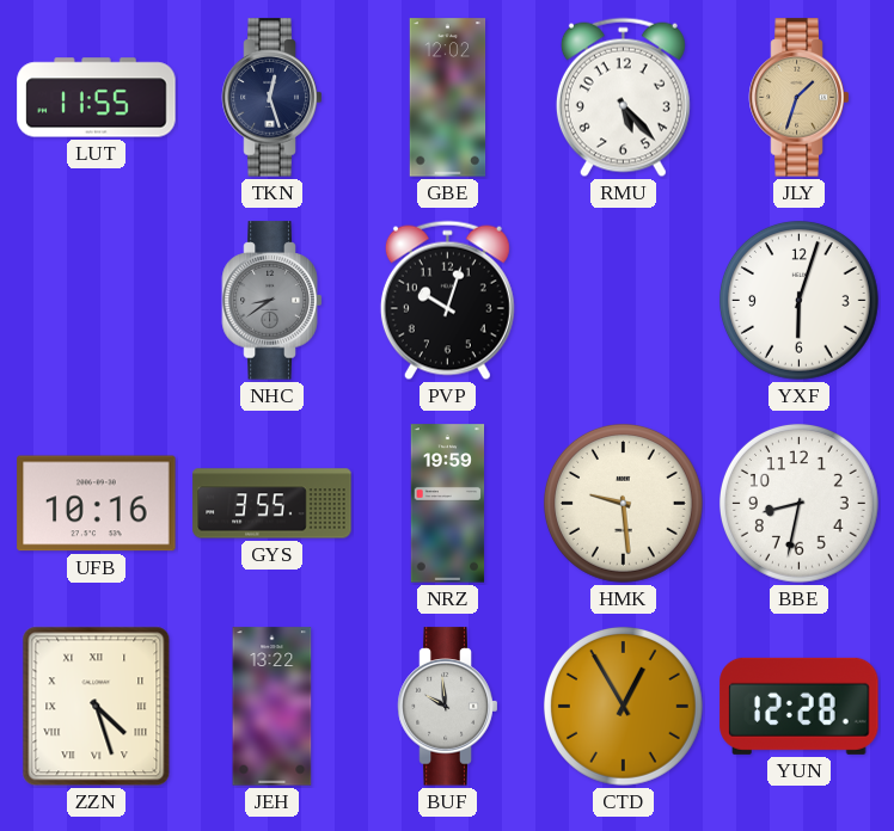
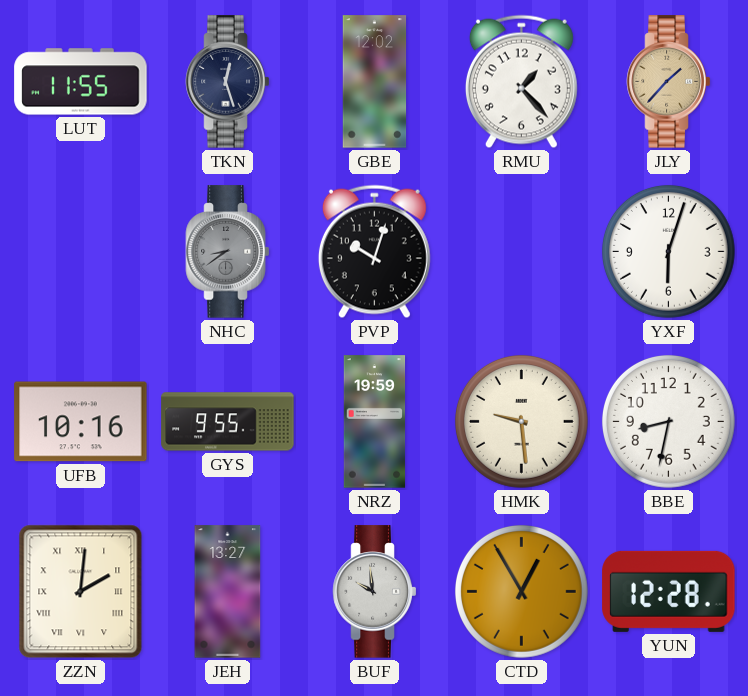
RMU: 5:23 -> 1:23
JLY: 1:33 -> 1:37
GYS: 3:55 -> 9:55
ZZN: 4:27 -> 2:01
JEH: 13:22 -> 13:27
